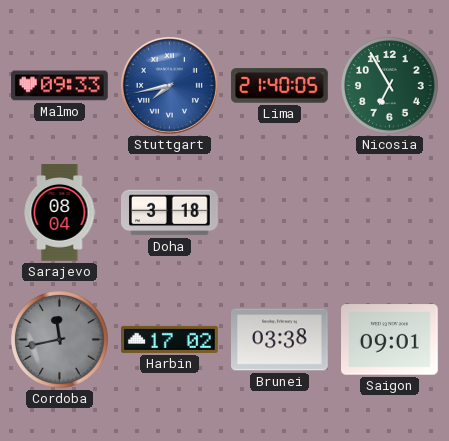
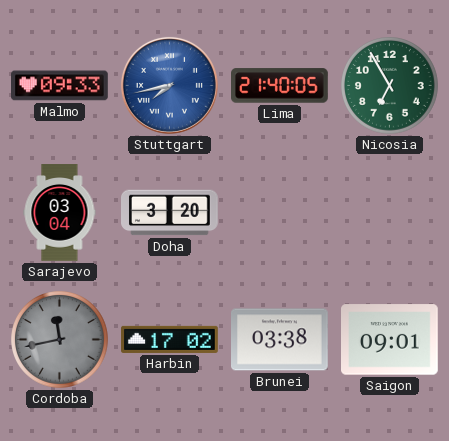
Sarajevo: 08:04 -> 03:04
Doha: 3:18 -> 3:20
